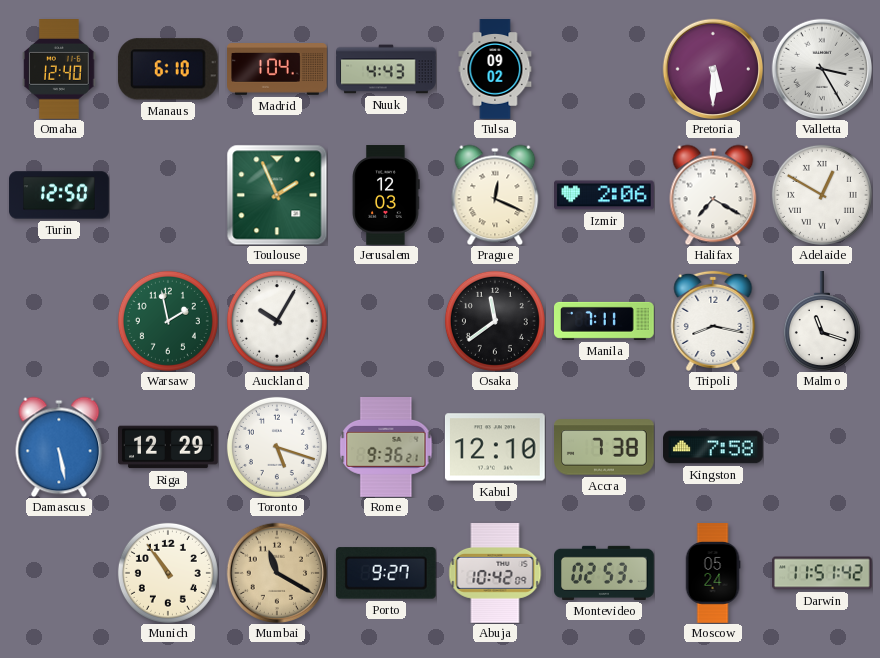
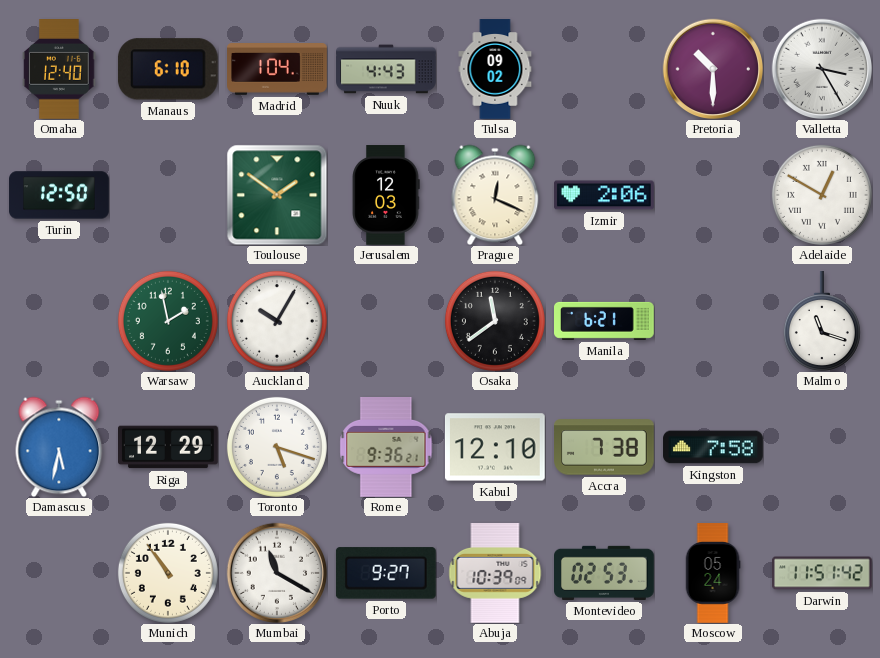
Pretoria: 5:30 -> 10:30
Toulouse: 1:56 -> 1:51
Halifax: 7:20 -> none
Manila: 7:11 -> 6:21
Tripoli: 8:17 -> none
Damascus: 5:28 -> 5:32
Mumbai dial: champagne -> white
Abuja: 10:42 -> 10:39
